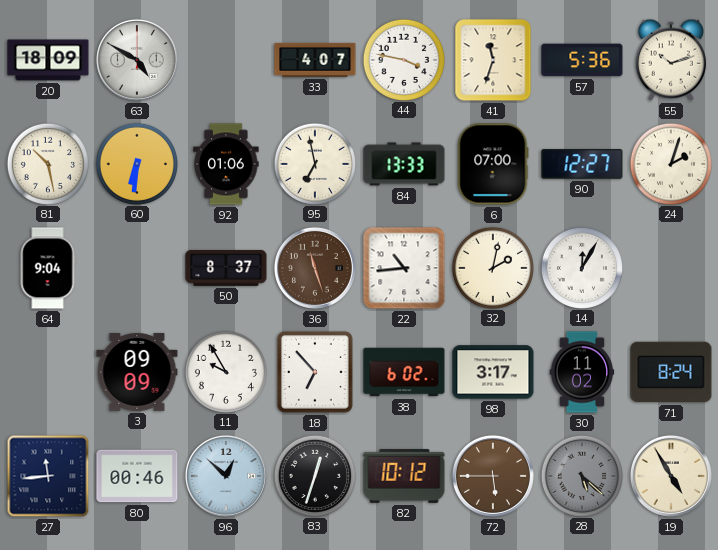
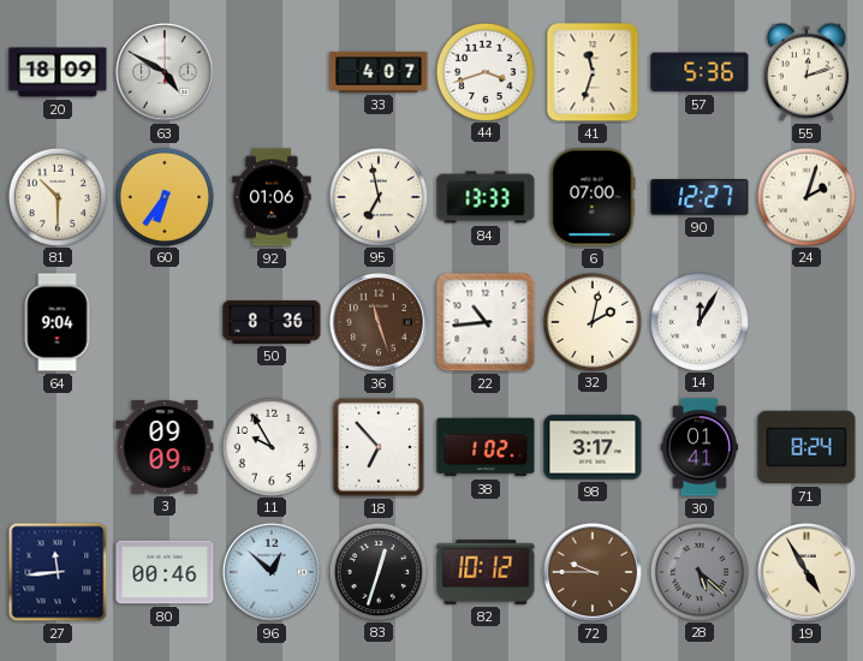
44: 3:47 -> 3:42
55: 10:12 -> 12:12
81: 10:28 -> 10:30
60: 6:31 -> 6:36
50: 8:37 -> 8:36
38: 6:02 -> 1:02
30: 11:02 -> 01:41
72: 5:45 -> 9:45
